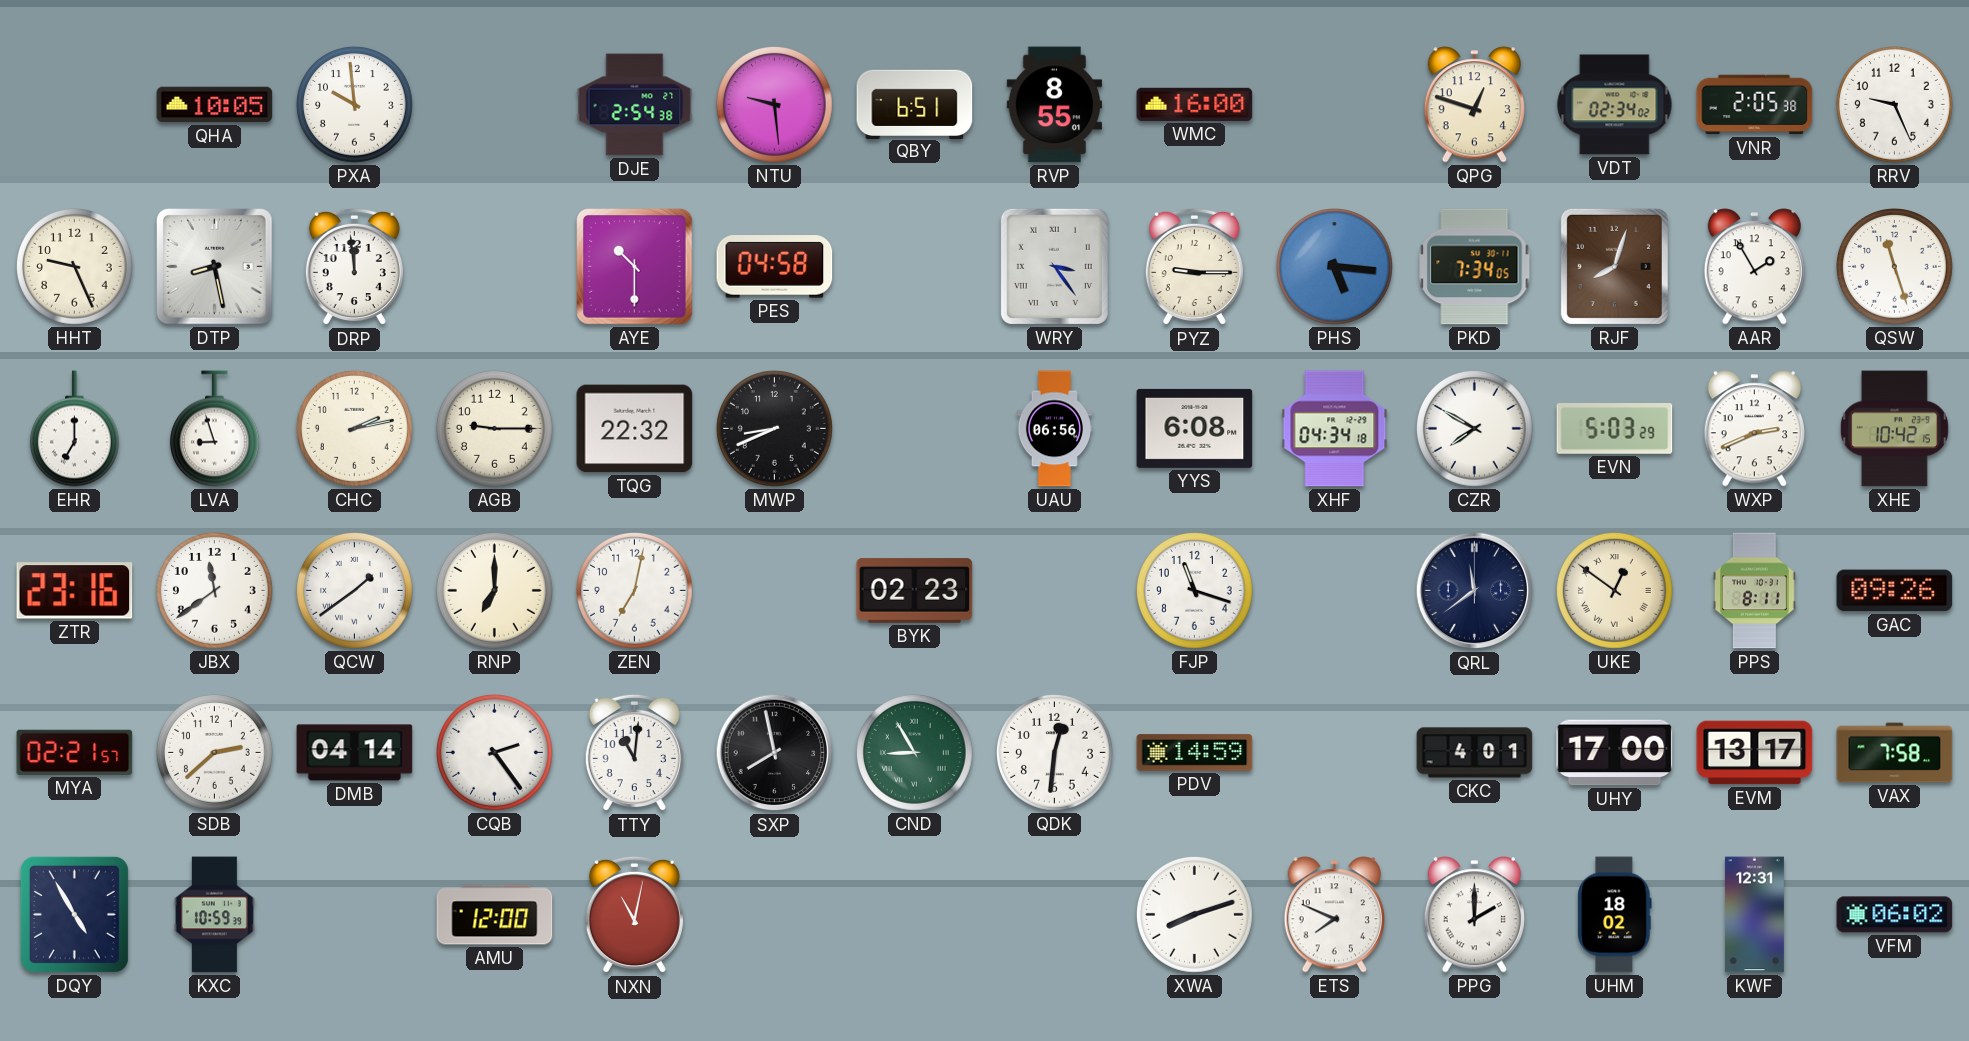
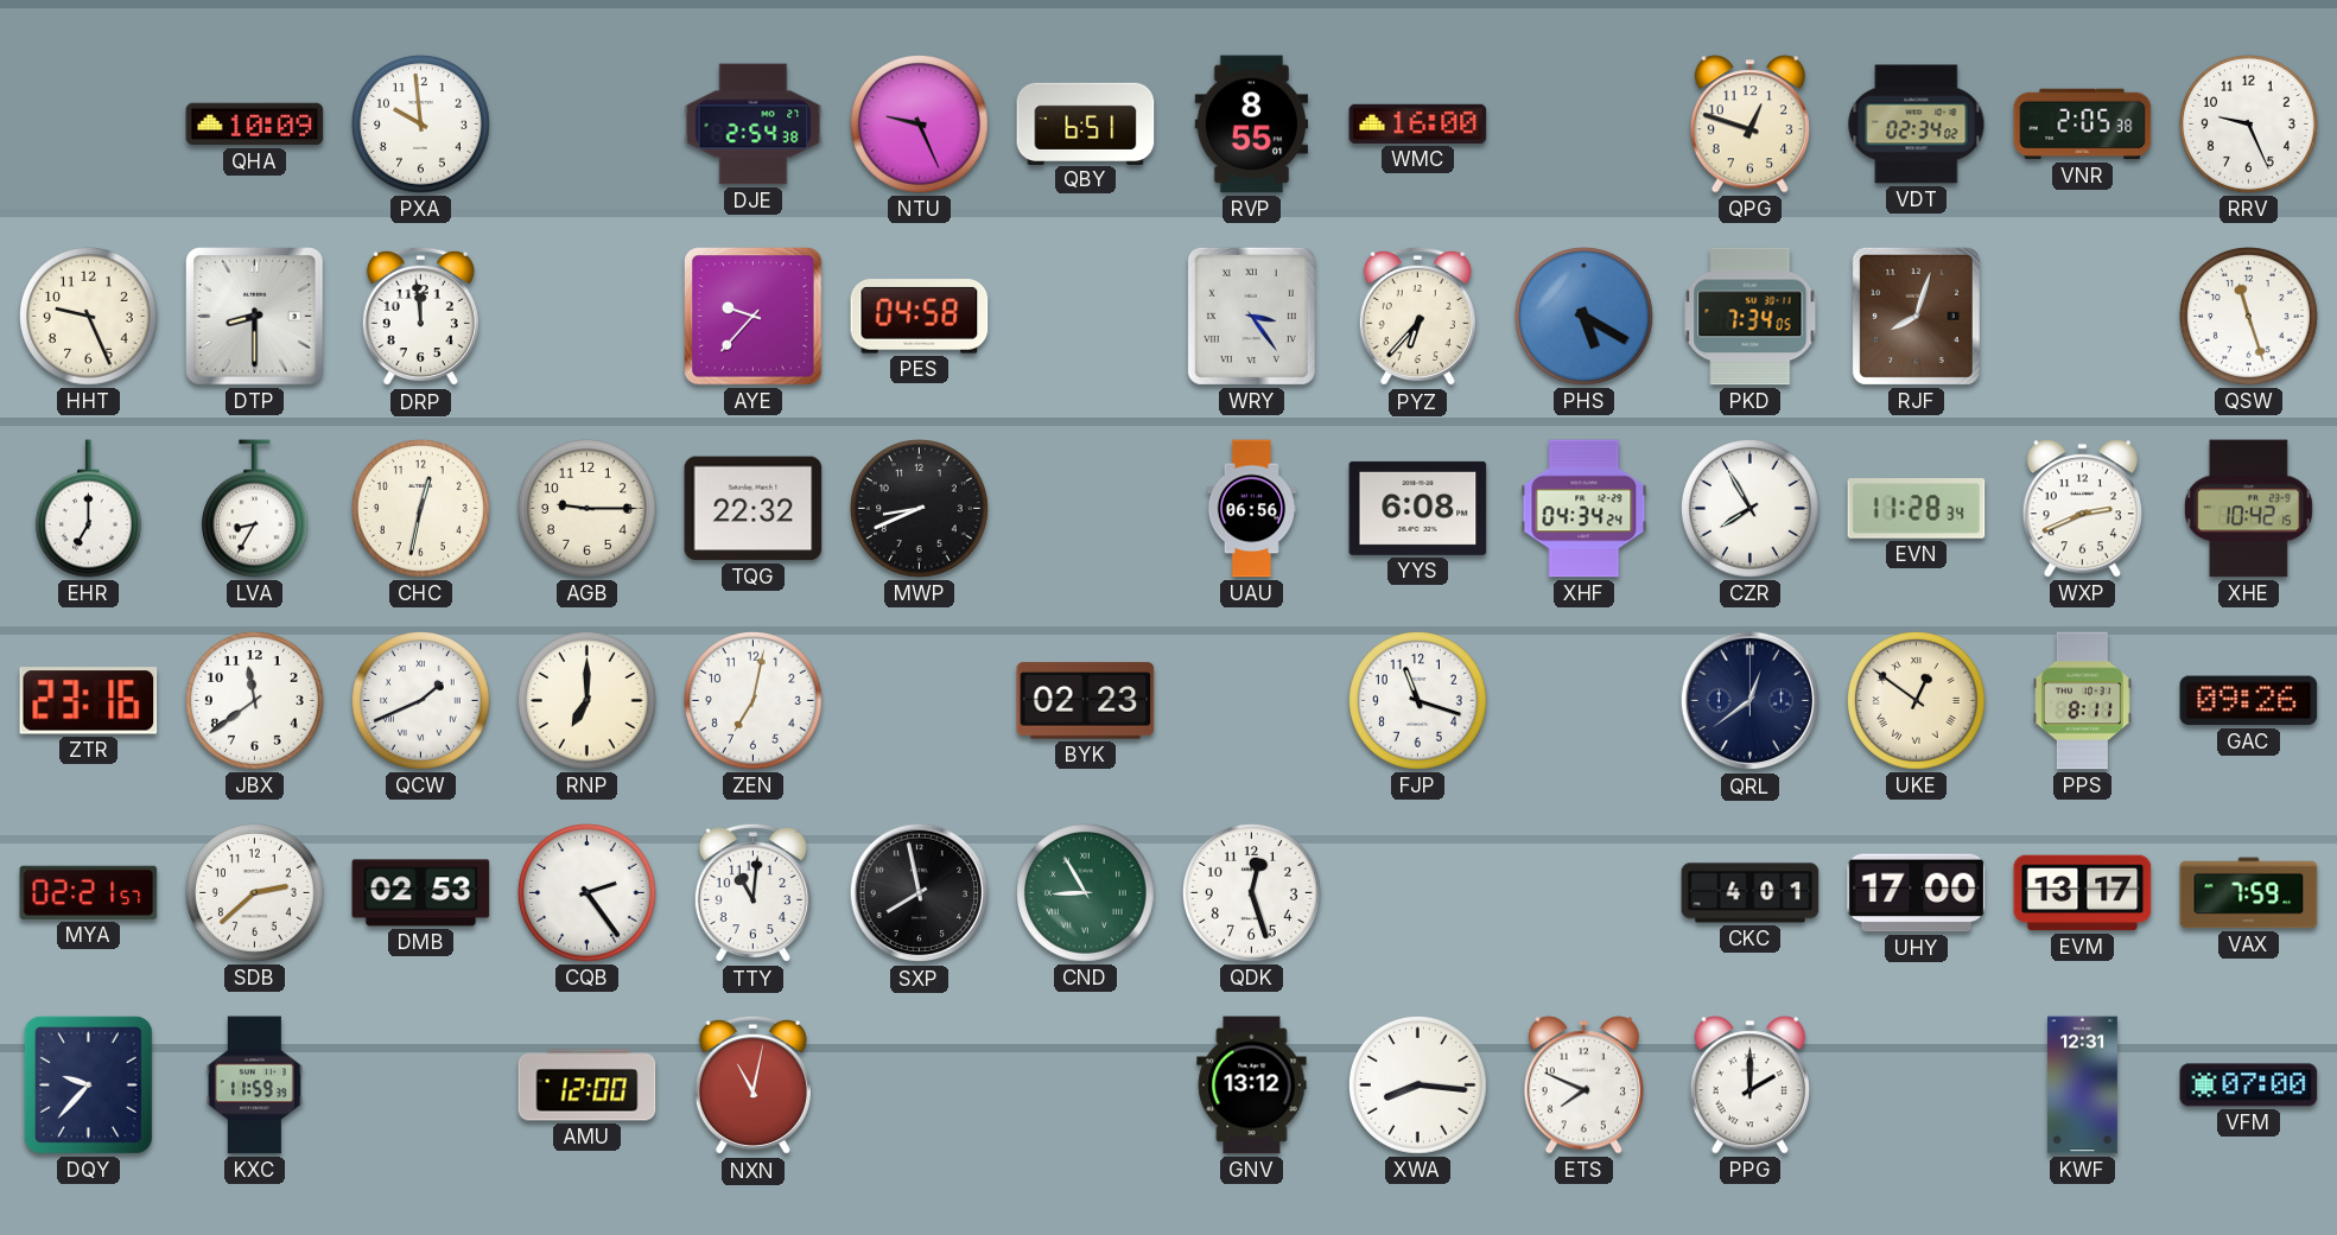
QHA: 10:05 -> 10:09
NTU: 9:29 -> 9:26
DTP: 8:28 -> 8:30
AYE: 10:30 -> 9:37
PYZ: 9:15 -> 6:37
PHS: 5:16 -> 5:20
AAR: 1:55 -> none
LVA: 8:57 -> 8:35
CHC: 2:13 -> 12:32
XHF: 04:34:18 -> 04:34:24
CZR: 7:50 -> 7:55
EVN: 5:03 -> 11:28
QCW: 1:39 -> 1:41
QRL: 11:39 -> 12:39
DMB: 04:14 -> 02:53
QDK: 12:31 -> 12:27
PDV: 14:59 -> none
VAX: 7:58 -> 7:59
DQY: 4:55 -> 9:37
KXC: 10:59 -> 11:59
GNV: none -> 13:12
XWA: 8:12 -> 8:16
UHM: 18:02 -> none
VFM: 06:02 -> 07:00
